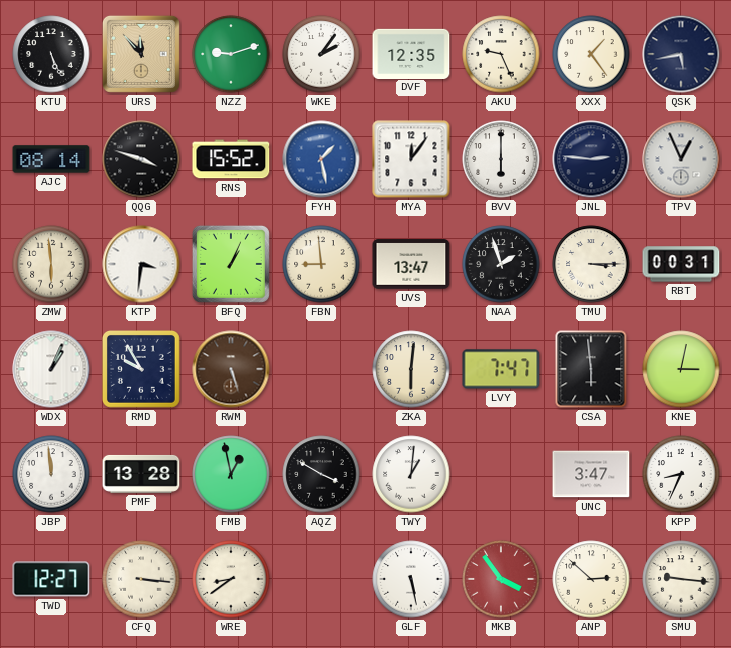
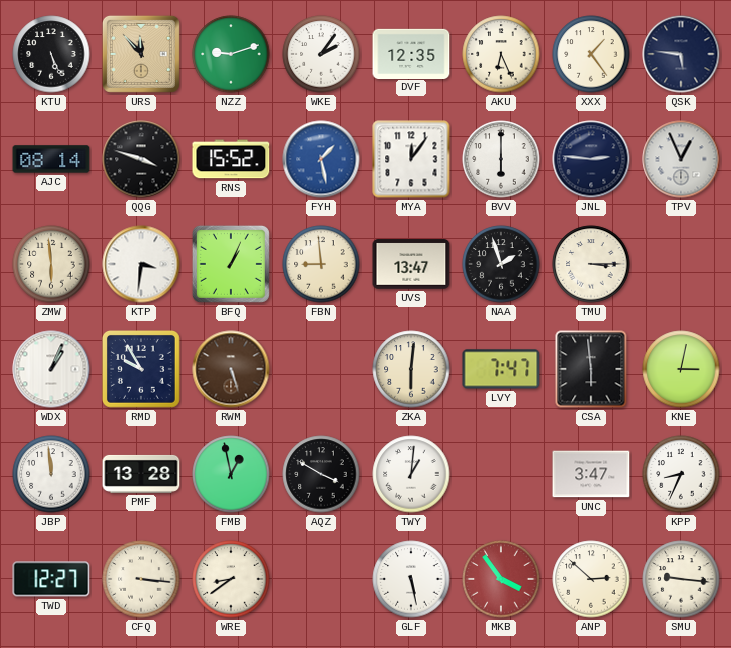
AKU: 9:26 -> 6:26
QSK: 5:43 -> 5:46
RBT: 00:31 -> none
